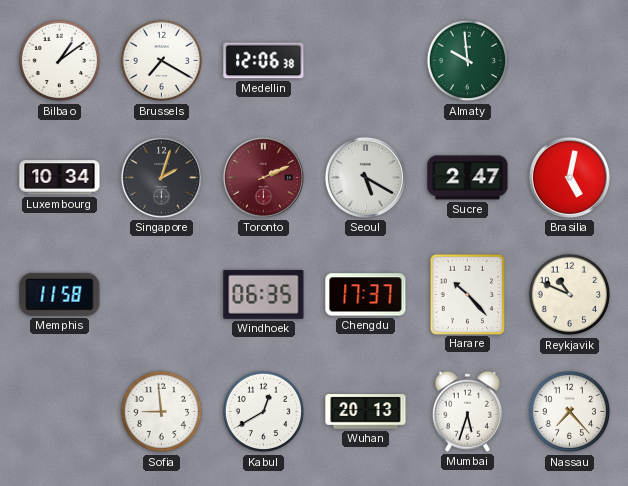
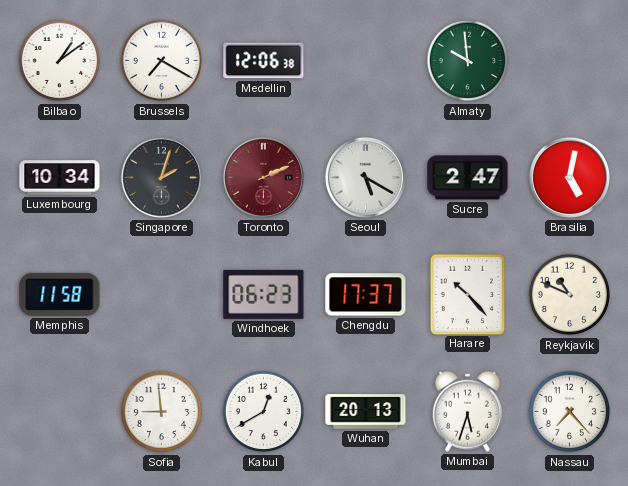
Windhoek: 06:35 -> 06:23
